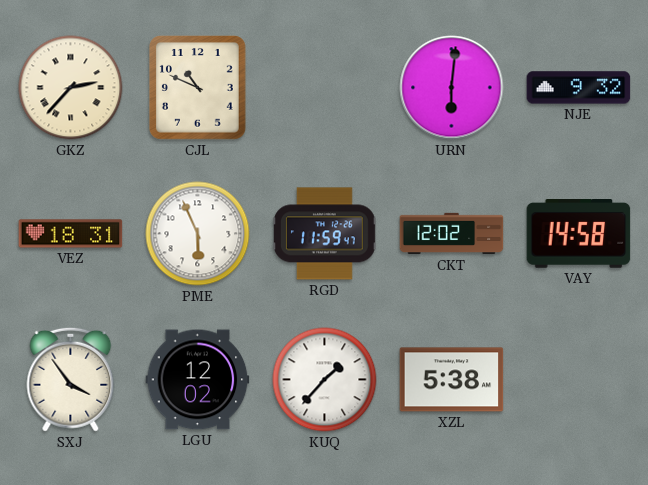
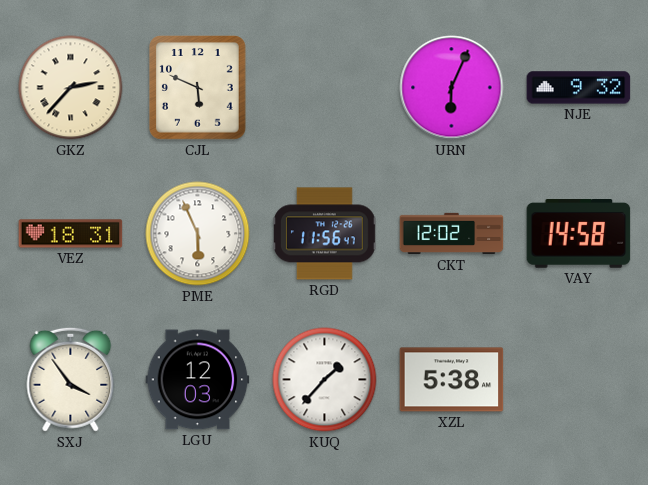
CJL: 10:49 -> 5:49
URN: 6:01 -> 6:04
RGD: 11:59 -> 11:56
LGU: 12:02 -> 12:03
